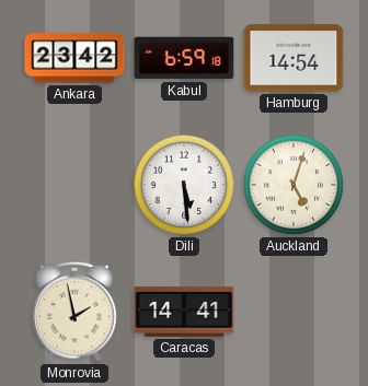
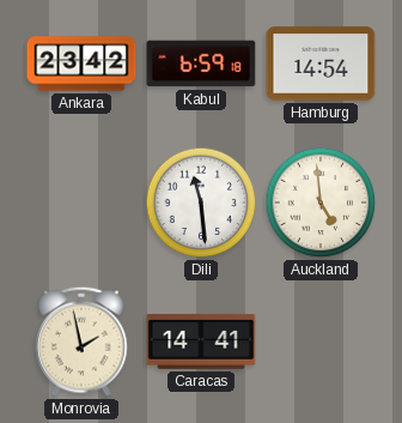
Dili: 5:29 -> 11:29
Auckland: 5:03 -> 4:59
